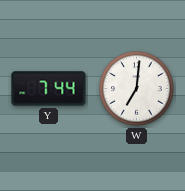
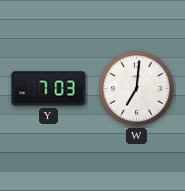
Y: 7:44 -> 7:03
